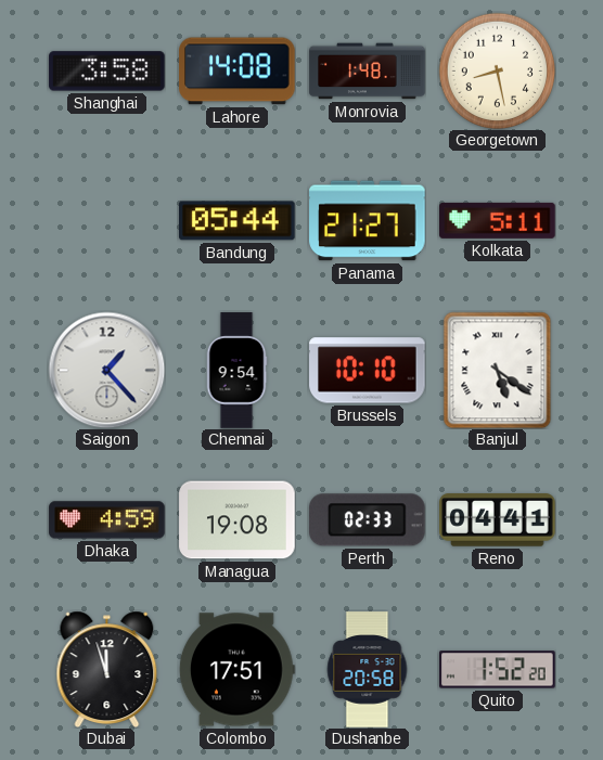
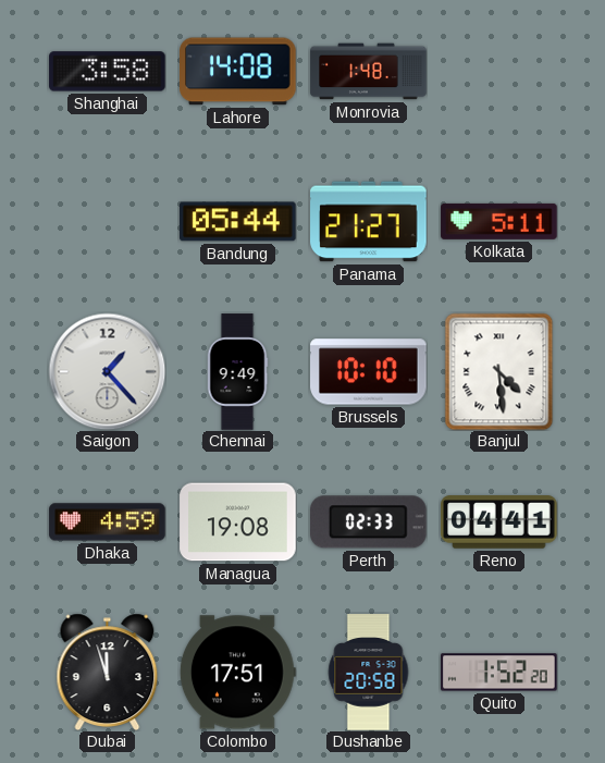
Georgetown: 8:28 -> none
Chennai: 9:54 -> 9:49
Banjul: 5:21 -> 4:29
